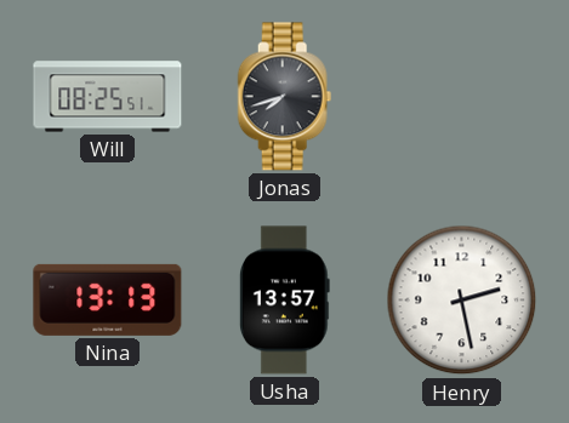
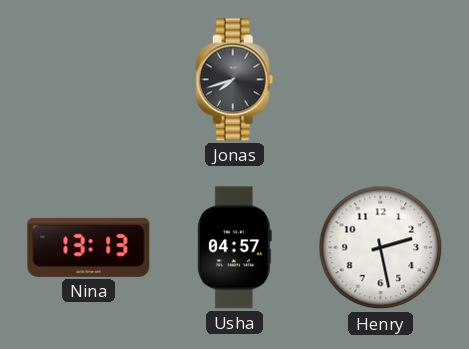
Will: 08:25 -> none
Usha: 13:57 -> 04:57
